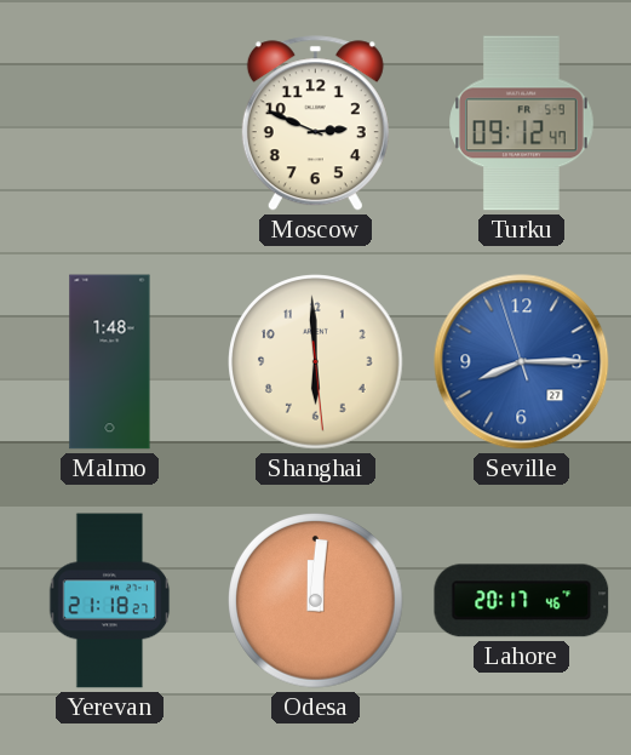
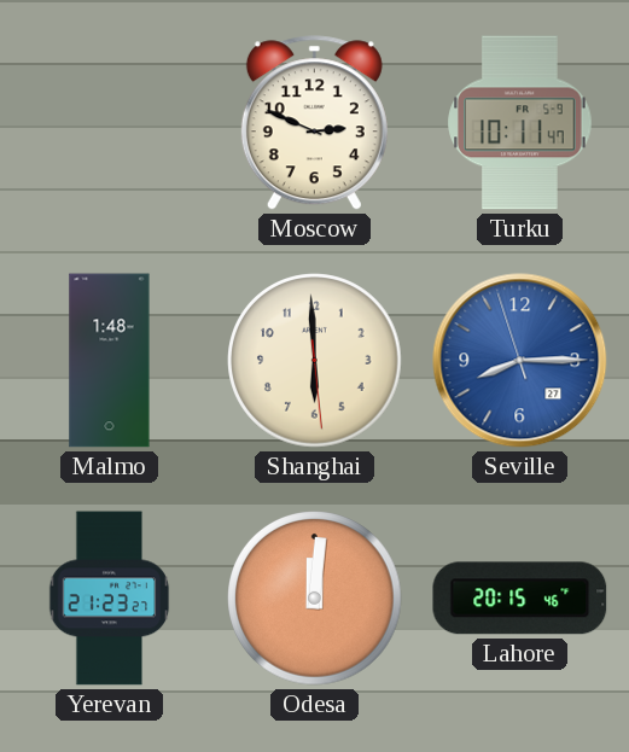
Turku: 09:12 -> 10:11
Yerevan: 21:18 -> 21:23
Lahore: 20:17 -> 20:15
